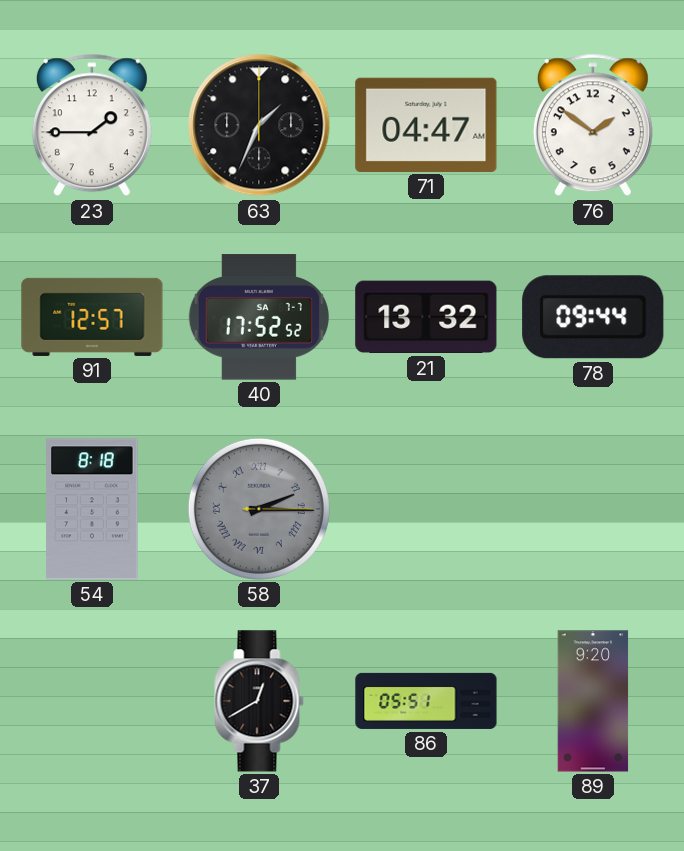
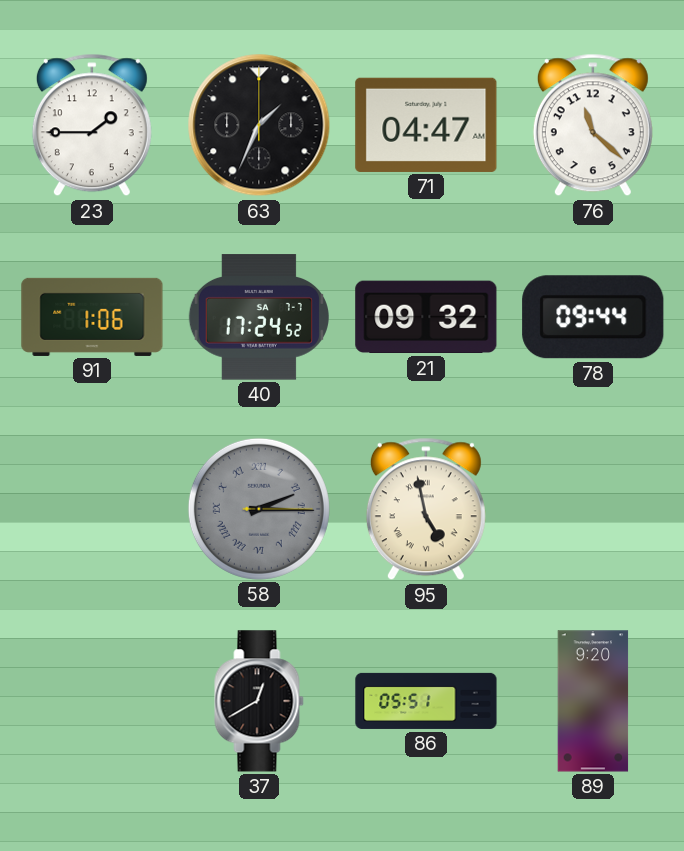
76: 1:51 -> 11:22
91: 12:57 -> 1:06
40: 17:52 -> 17:24
21: 13:32 -> 09:32
54: 8:18 -> none
95: none -> 4:58
